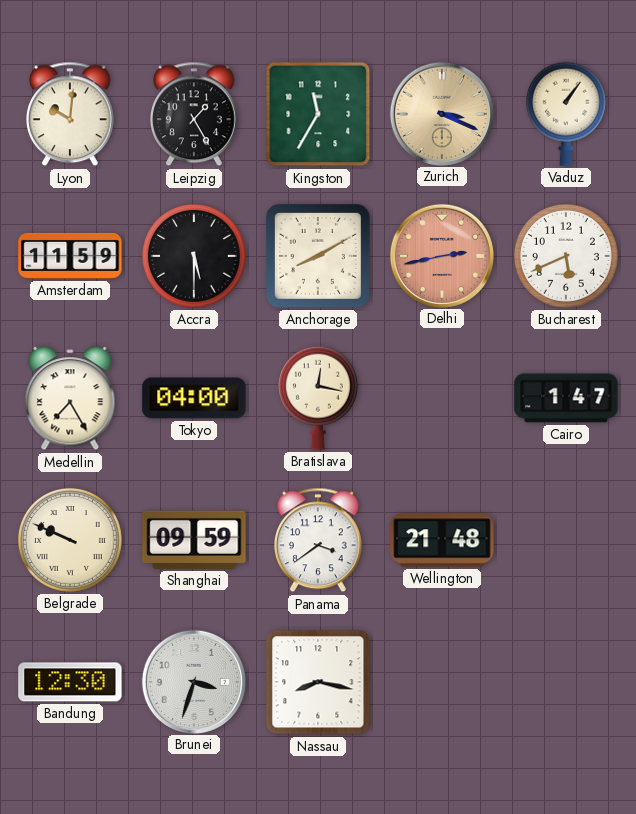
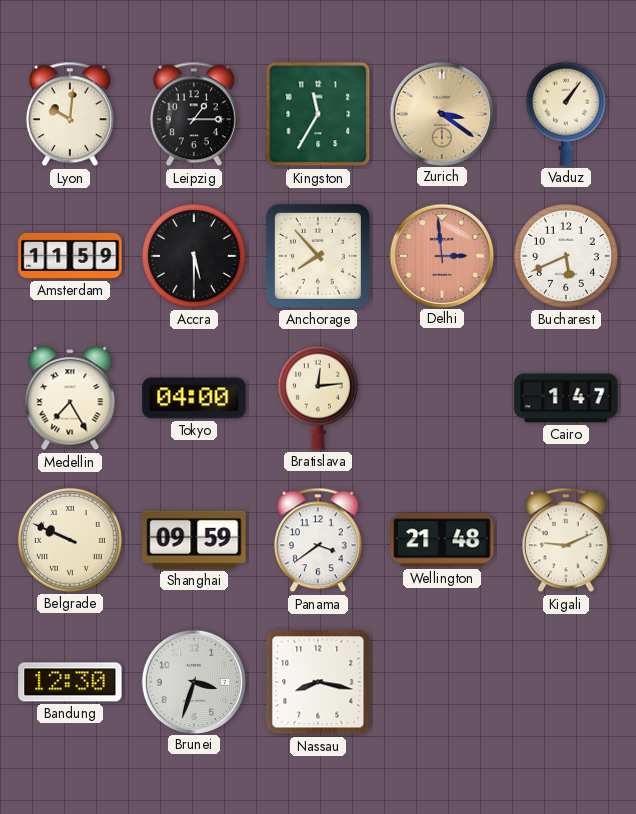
Leipzig: 1:25 -> 1:15
Zurich: 3:19 -> 3:21
Anchorage: 8:10 -> 7:53
Delhi: 2:43 -> 2:59
Bratislava: 12:17 -> 12:14
Kigali: none -> 9:11
